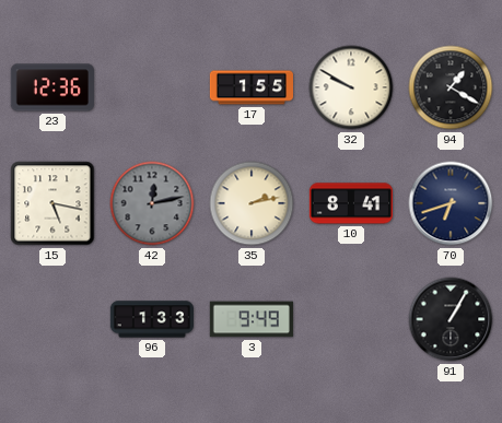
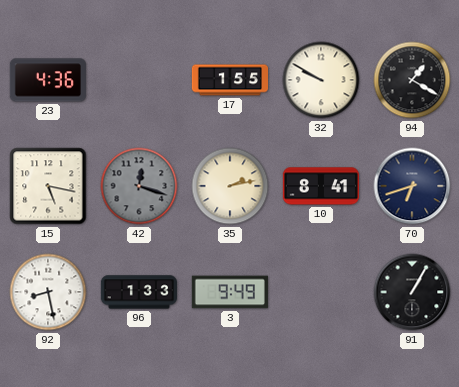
23: 12:36 -> 4:36
42: 12:13 -> 12:18
92: none -> 8:28
